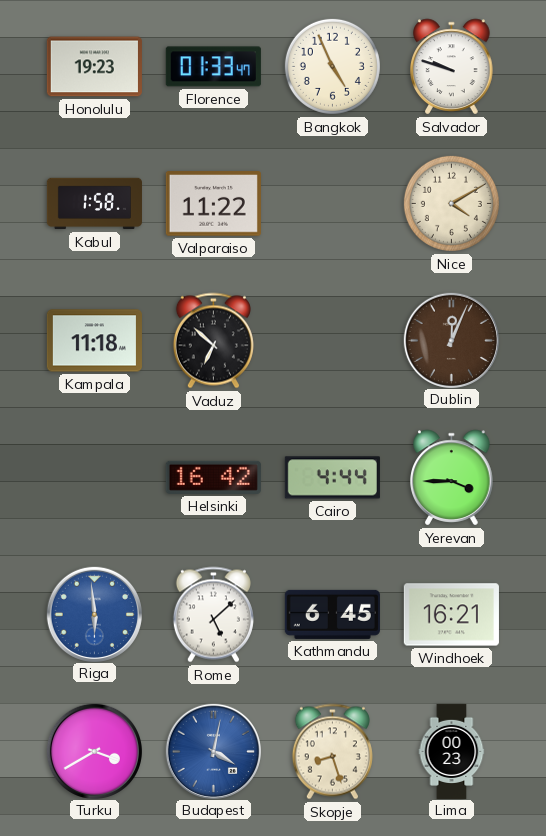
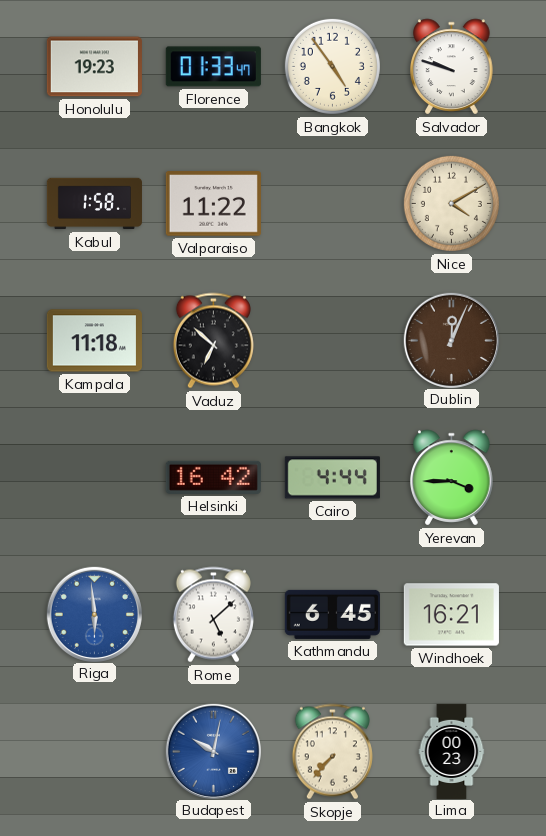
Bangkok: 4:56 -> 4:54
Turku: 3:40 -> none
Budapest: 4:02 -> 10:02
Skopje: 8:27 -> 7:37
